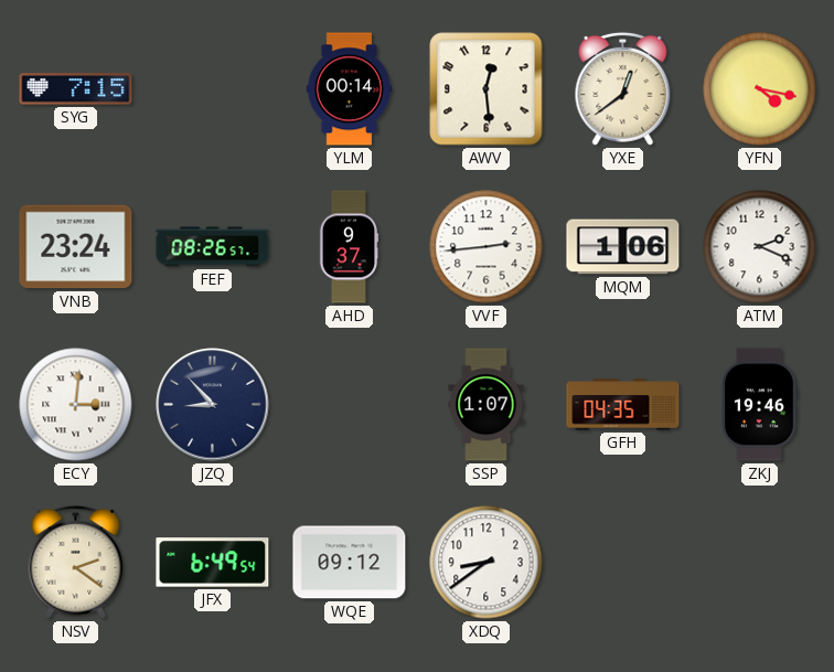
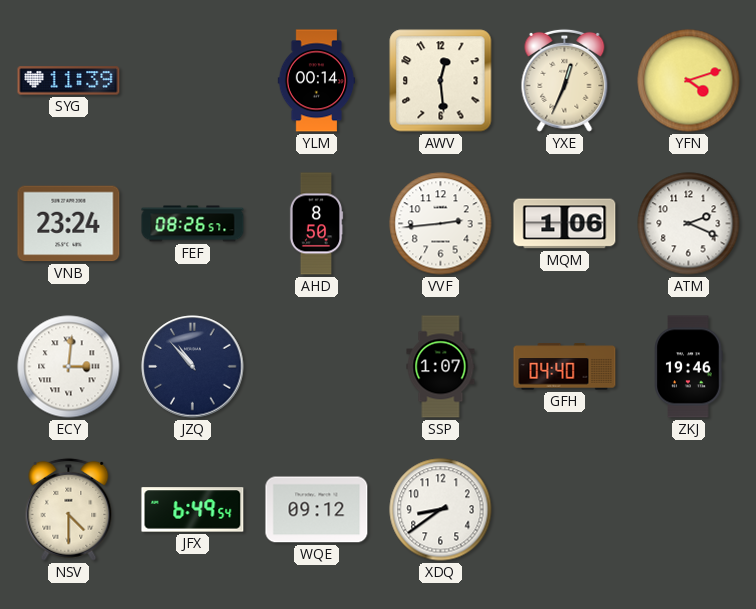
SYG: 7:15 -> 11:39
YXE: 12:39 -> 12:34
YFN: 4:17 -> 4:12
AHD: 9:37 -> 8:50
JZQ: 8:53 -> 10:53
GFH: 04:35 -> 04:40
NSV: 2:21 -> 4:30
